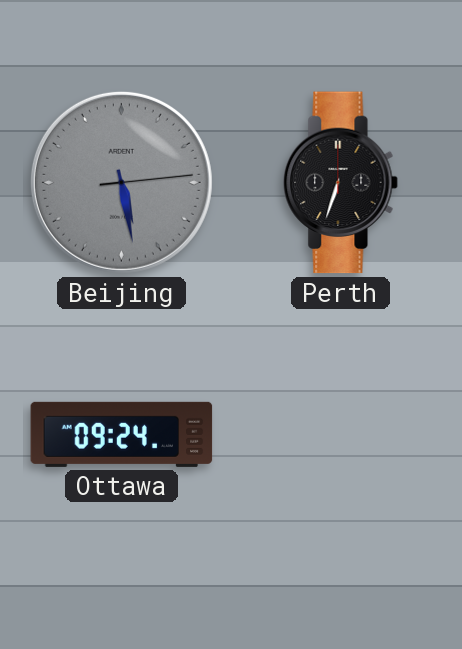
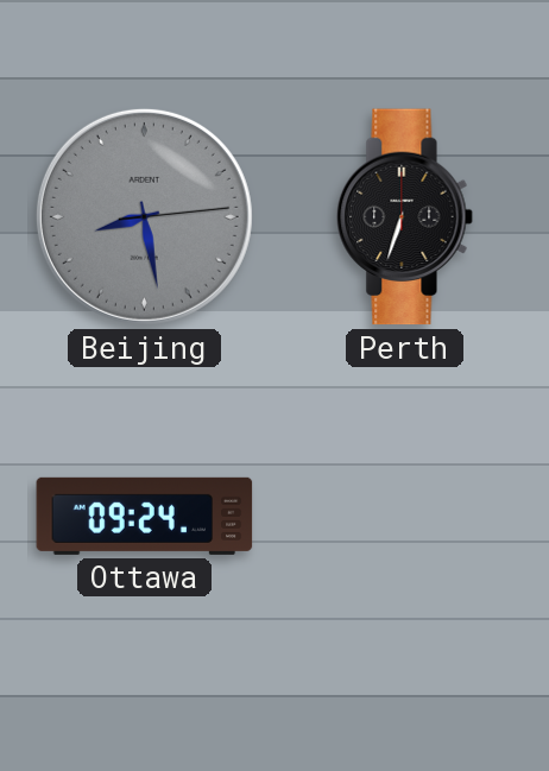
Beijing: 5:28 -> 8:28
